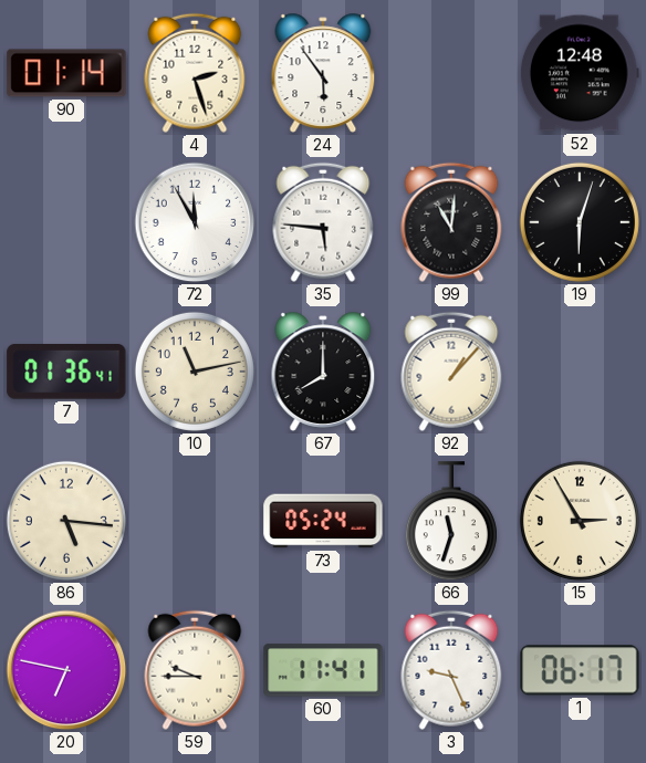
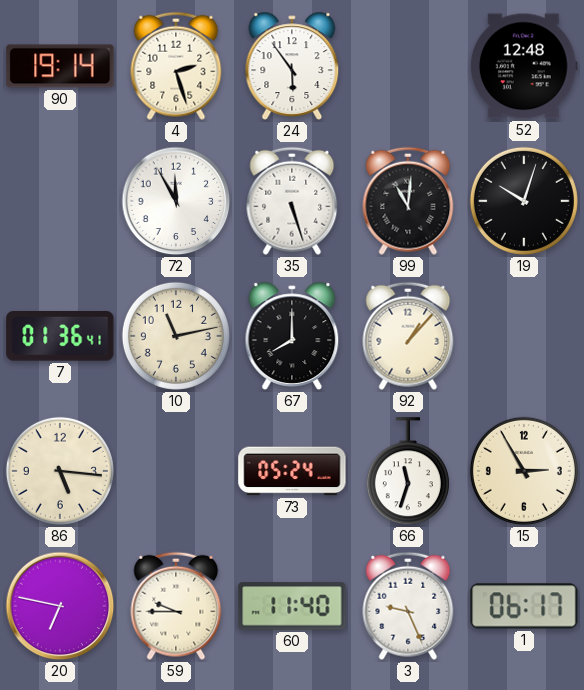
90: 01:14 -> 19:14
35: 5:46 -> 5:27
19: 6:03 -> 10:03
60: 11:41 -> 11:40
